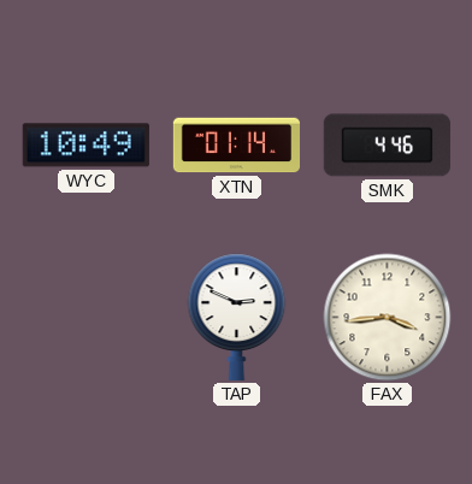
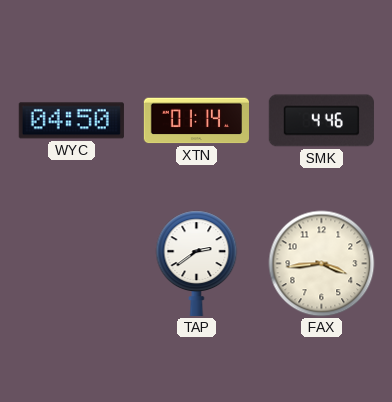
WYC: 10:49 -> 04:50
TAP: 2:49 -> 2:39
